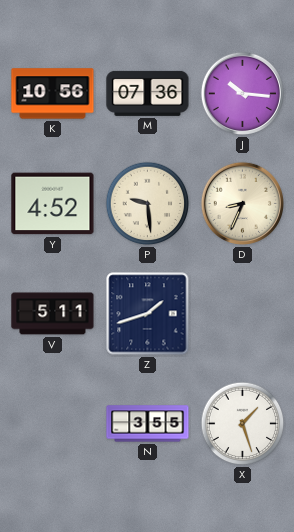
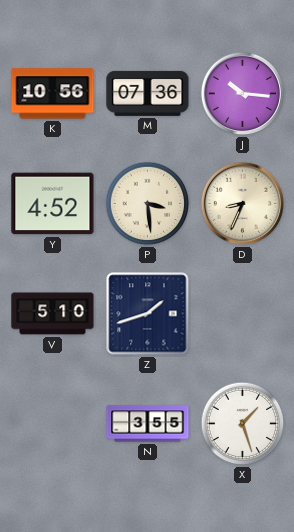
P: 9:29 -> 3:29
V: 5:11 -> 5:10
